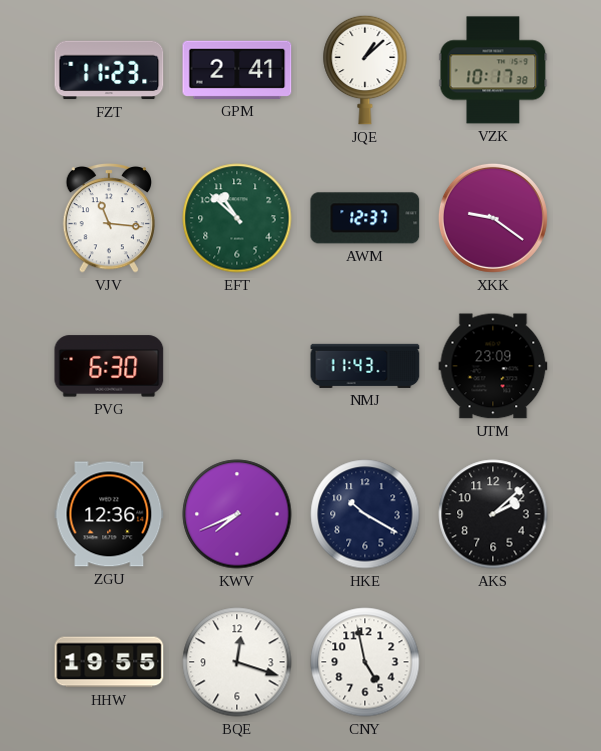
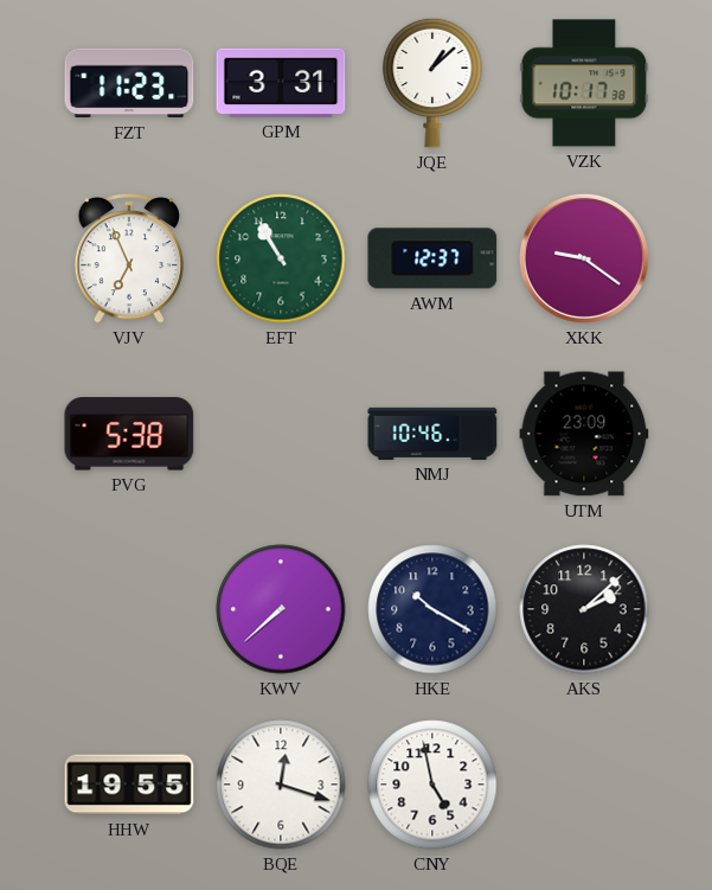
GPM: 2:41 -> 3:31
VJV: 11:16 -> 6:56
EFT: 10:52 -> 10:55
PVG: 6:30 -> 5:38
NMJ: 11:43 -> 10:46
ZGU: 12:36 -> none
KWV: 7:41 -> 7:38
